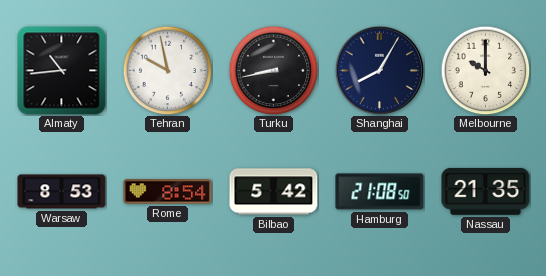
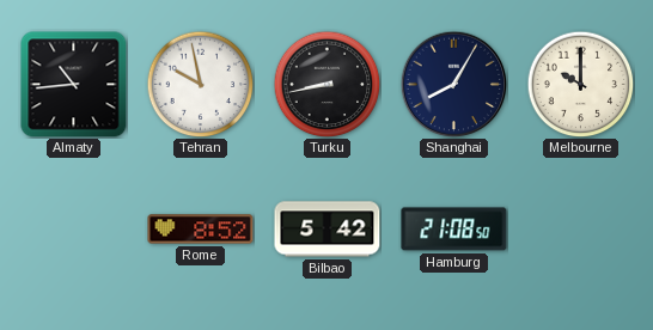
Warsaw: 8:53 -> none
Rome: 8:54 -> 8:52
Nassau: 21:35 -> none
